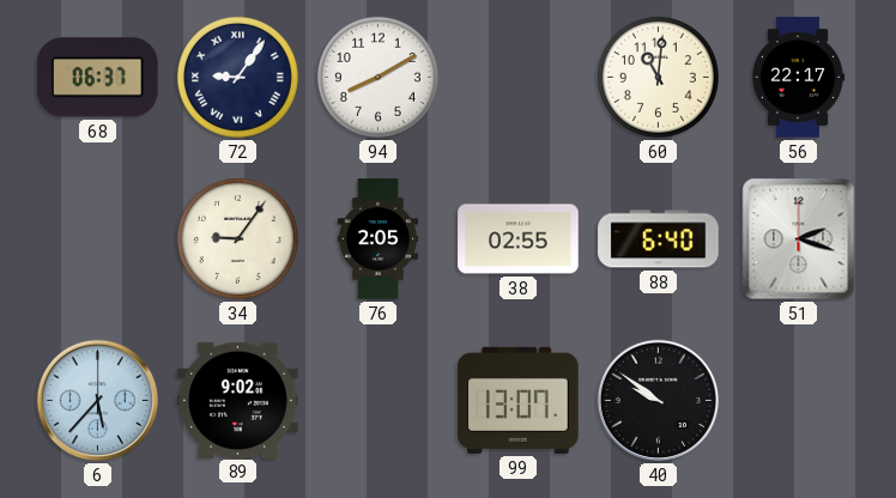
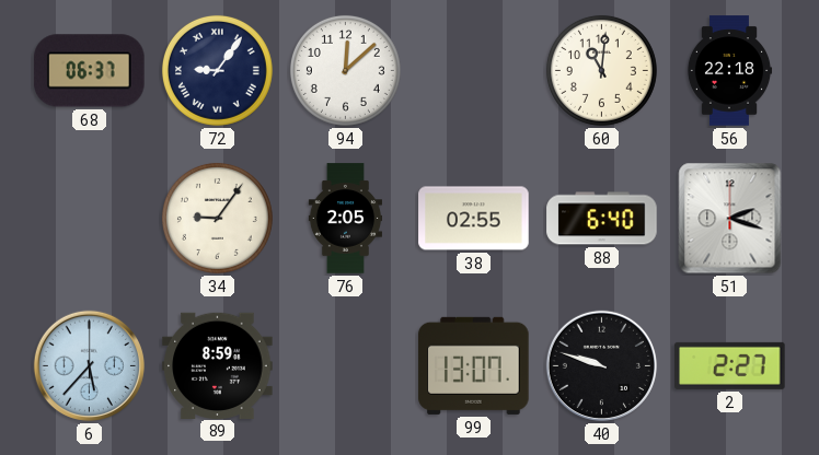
94: 8:10 -> 12:08
56: 22:17 -> 22:18
89: 9:02 -> 8:59
40: 9:51 -> 9:48
2: none -> 2:27
